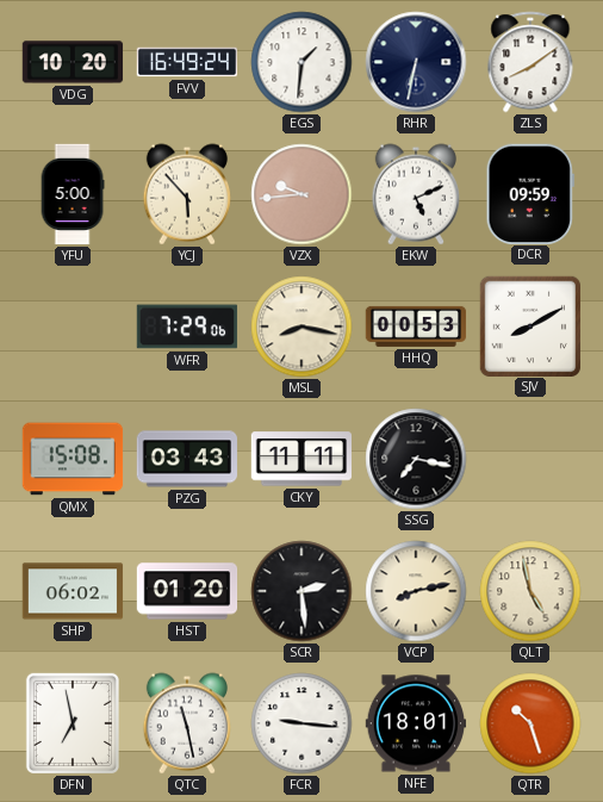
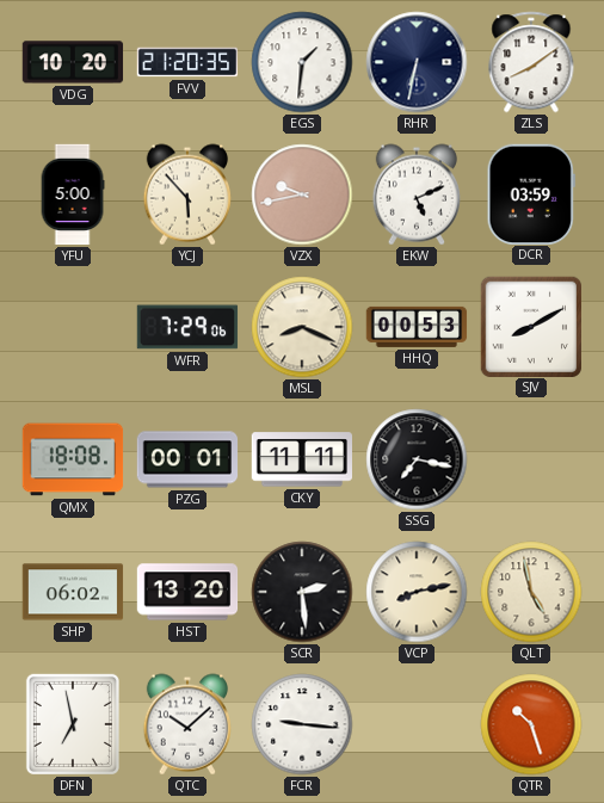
FVV: 16:49 -> 21:20
VZX: 9:44 -> 9:43
DCR: 09:59 -> 03:59
MSL: 8:17 -> 8:19
QMX: 15:08 -> 18:08
PZG: 03:43 -> 00:01
HST: 01:20 -> 13:20
QTC: 11:28 -> 10:08
NFE: 18:01 -> none
